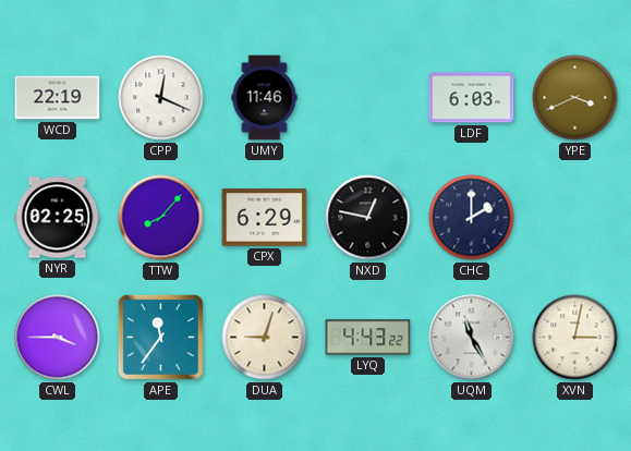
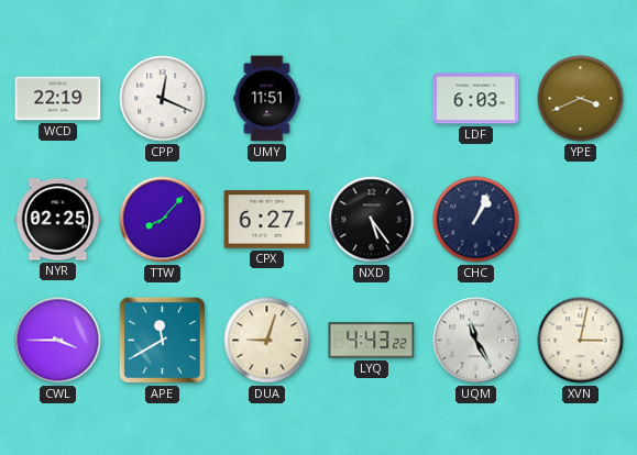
UMY: 11:46 -> 11:51
CPX: 6:29 -> 6:27
NXD: 12:47 -> 5:24
CHC: 2:00 -> 1:04
APE: 11:36 -> 11:40
